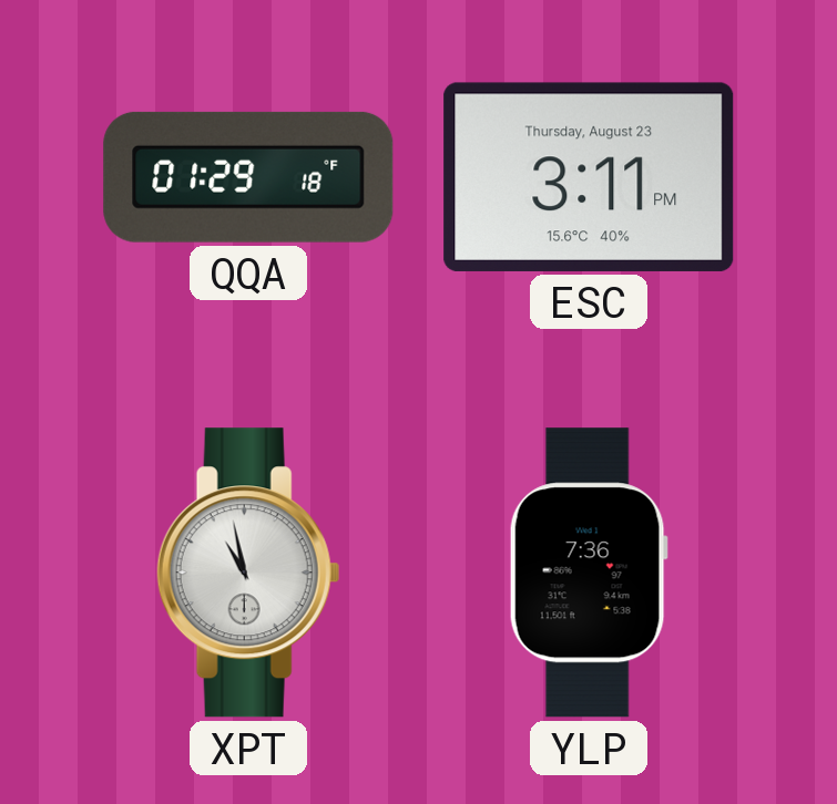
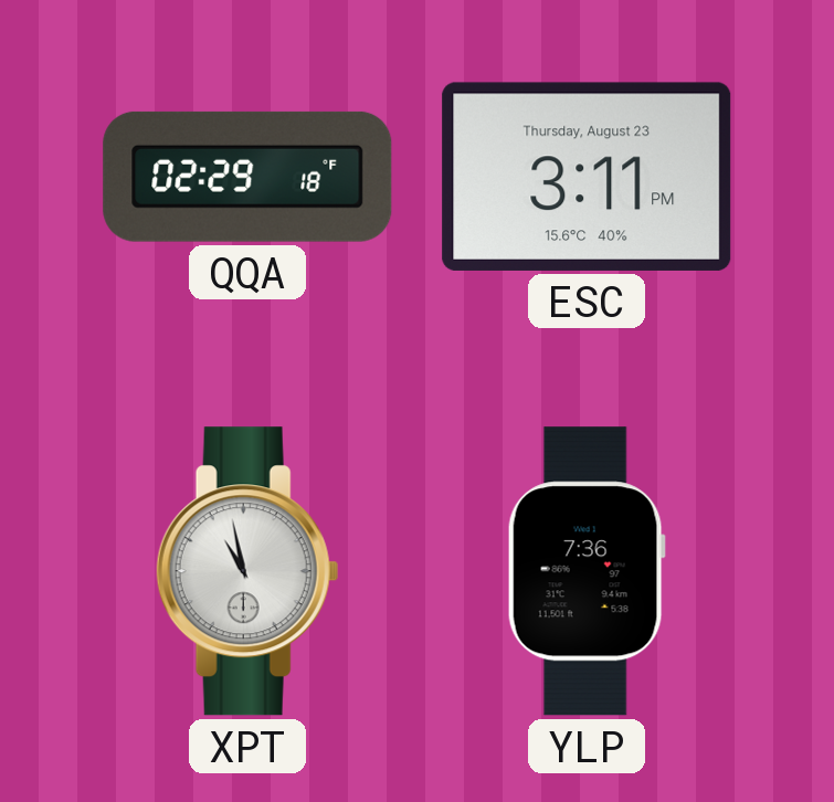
QQA: 01:29 -> 02:29
